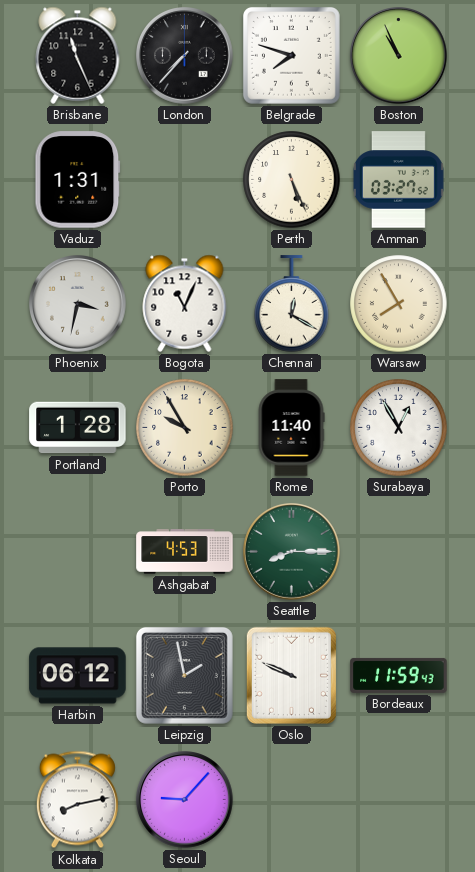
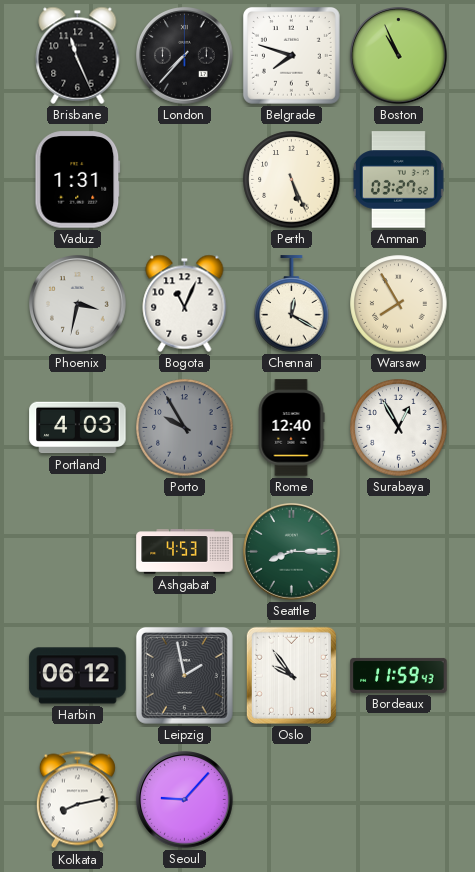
Portland: 1:28 -> 4:03
Porto dial: cream -> grey
Rome: 11:40 -> 12:40
Oslo: 9:49 -> 9:54
